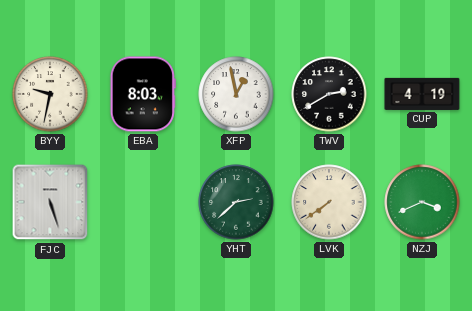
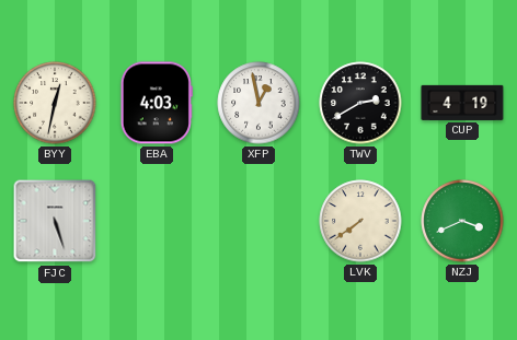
BYY: 9:32 -> 12:32
EBA: 8:03 -> 4:03
YHT: 2:38 -> none
